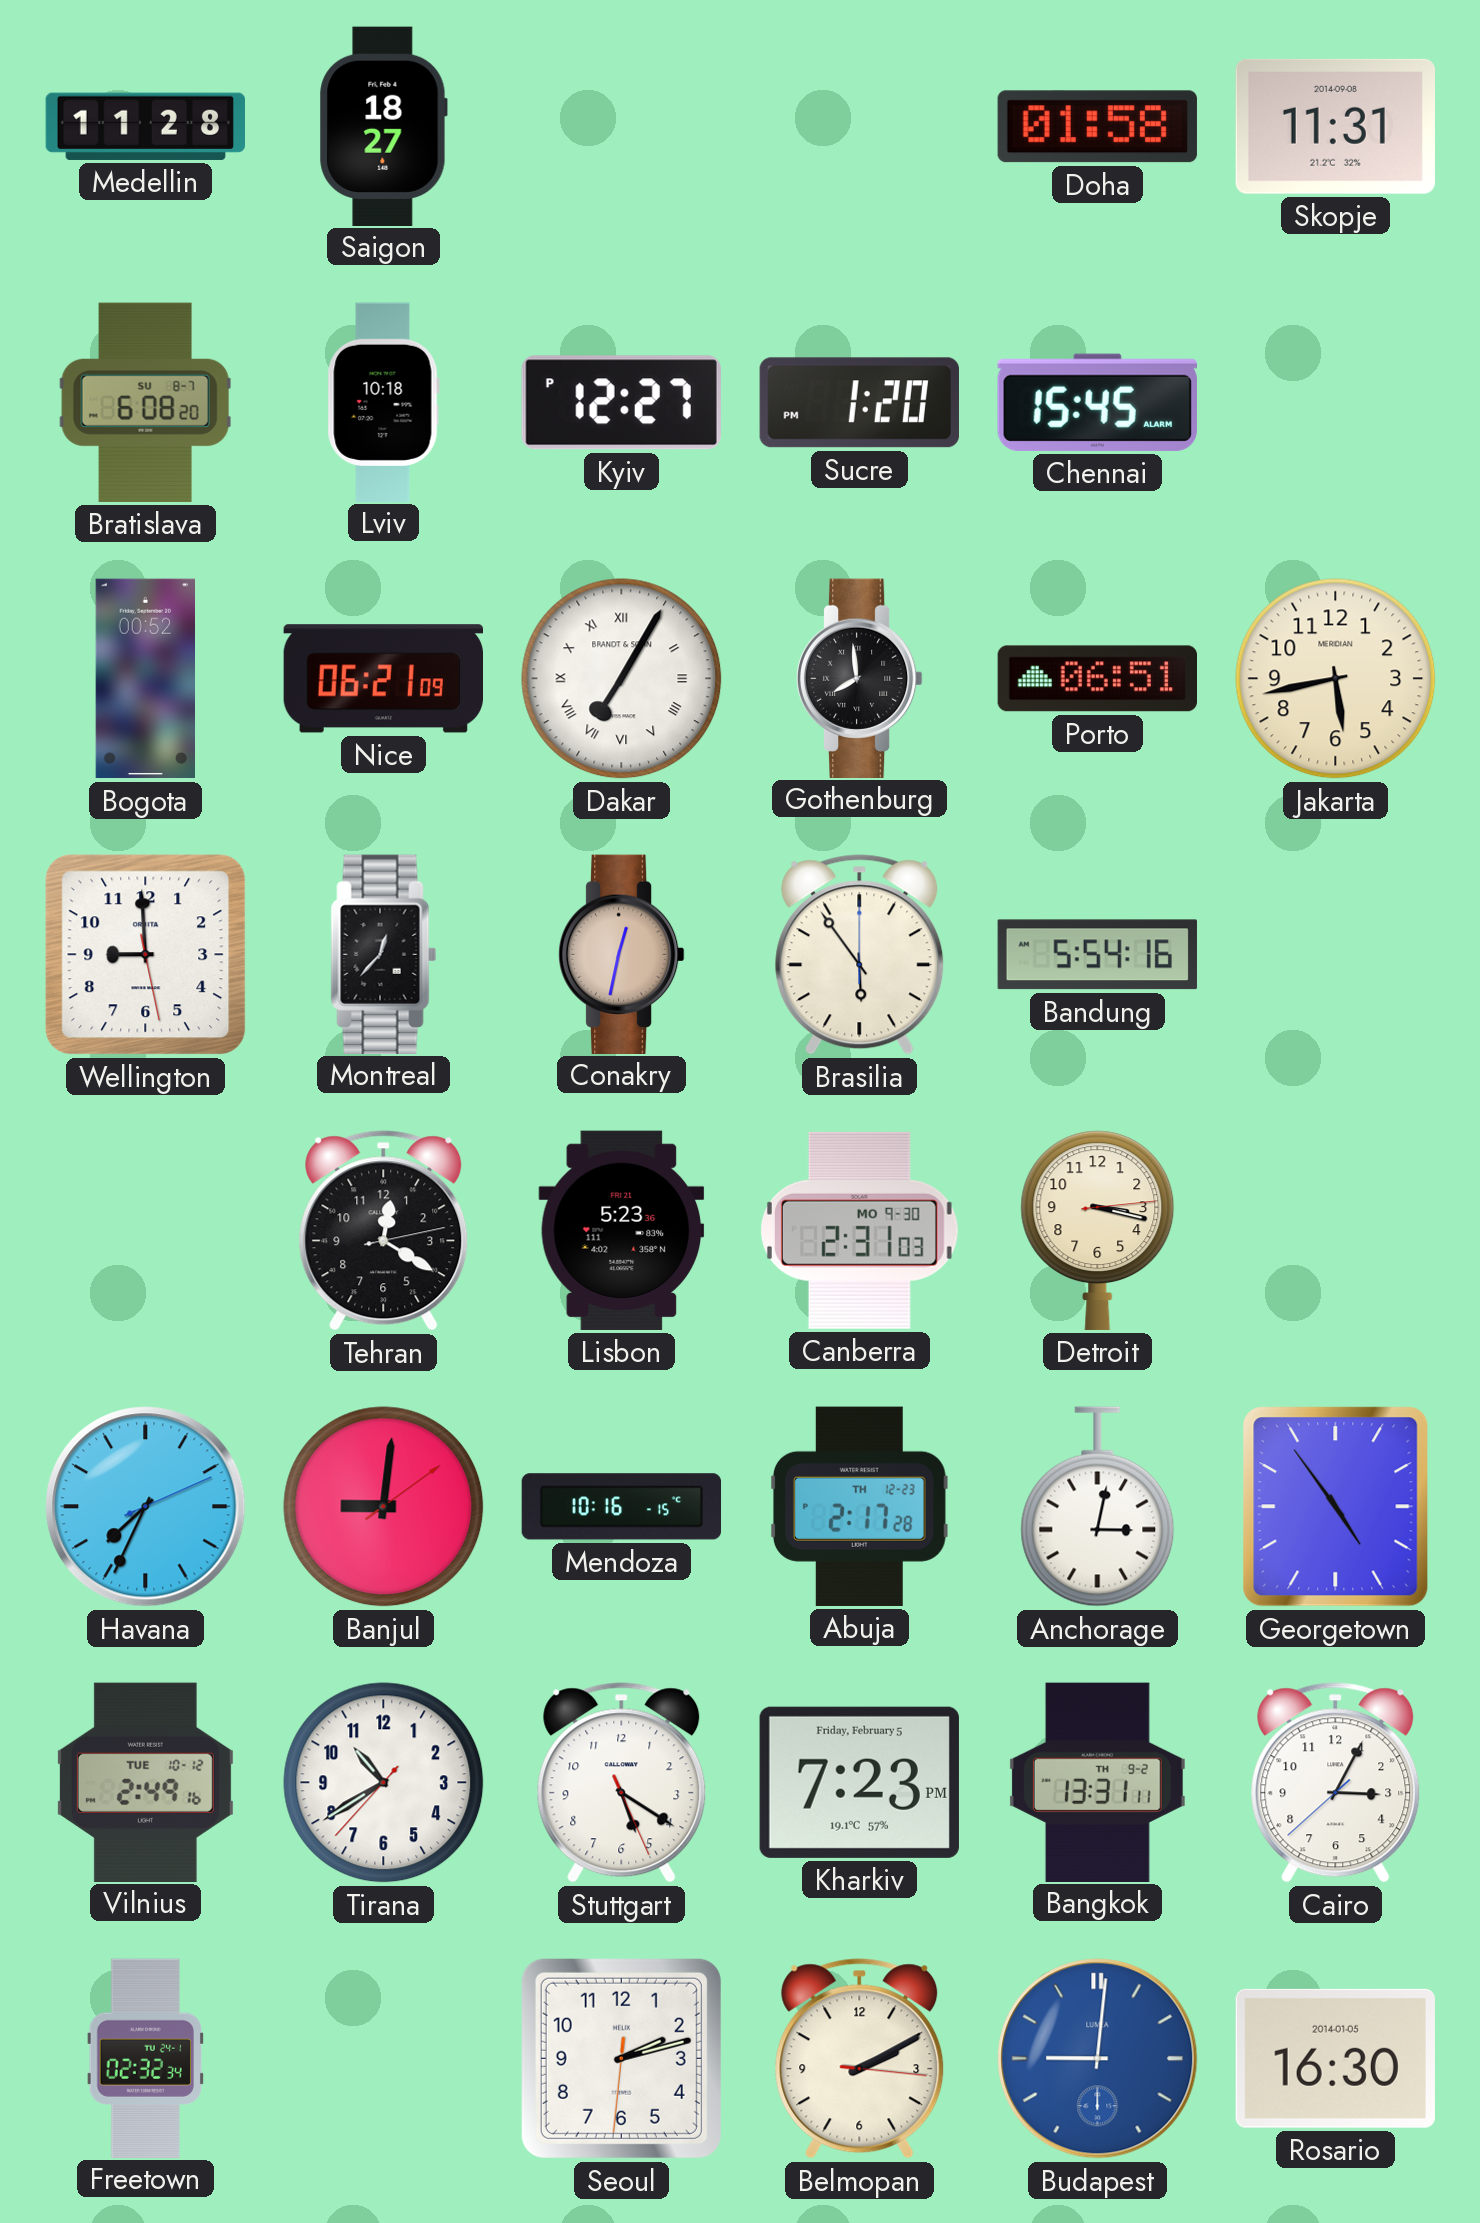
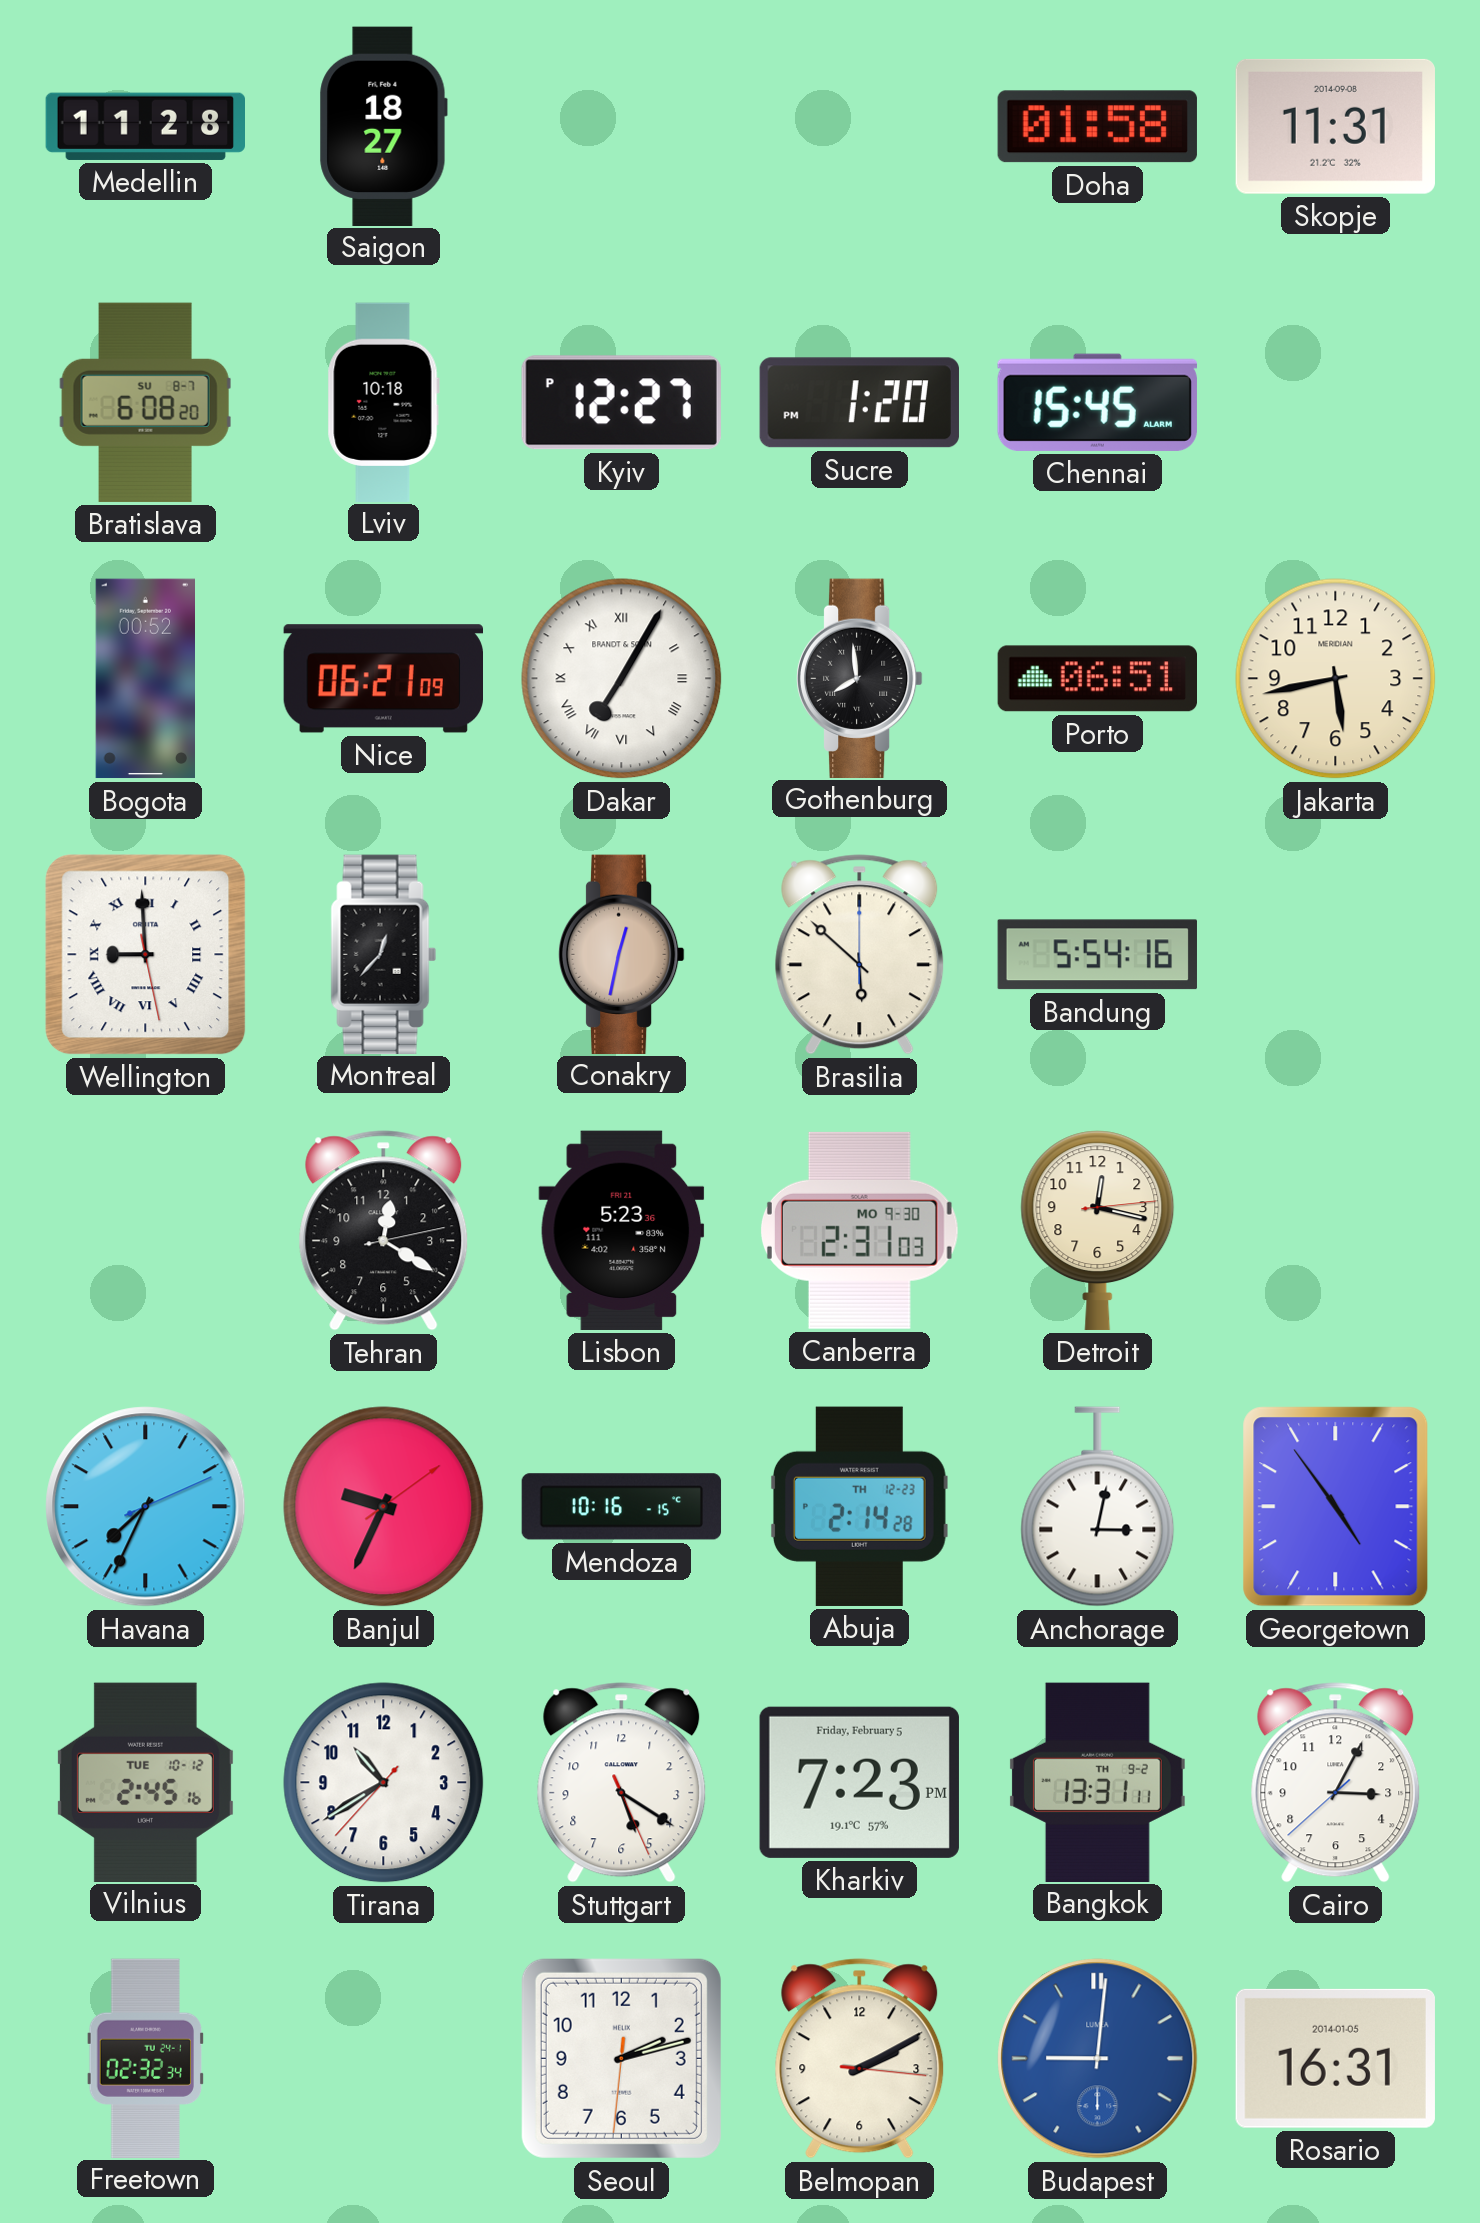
Wellington numerals: Arabic -> Roman
Brasilia: 5:54 -> 5:52
Detroit: 3:17 -> 12:17
Banjul: 9:01 -> 9:34
Abuja: 2:17 -> 2:14
Vilnius: 2:49 -> 2:45
Rosario: 16:30 -> 16:31
